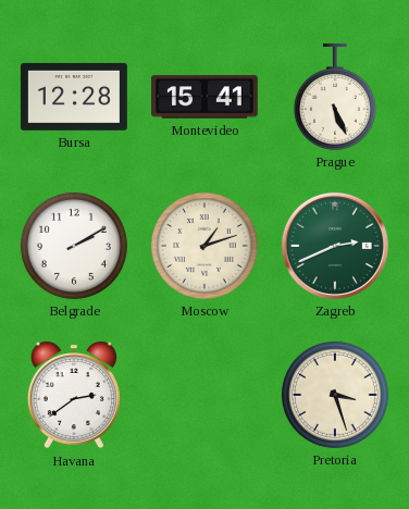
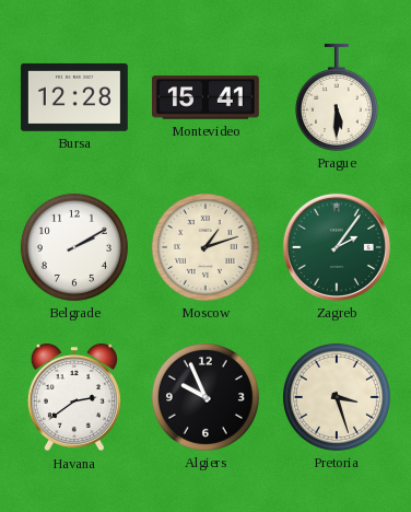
Prague: 5:26 -> 5:30
Zagreb: 2:41 -> 2:06
Algiers: none -> 9:56
